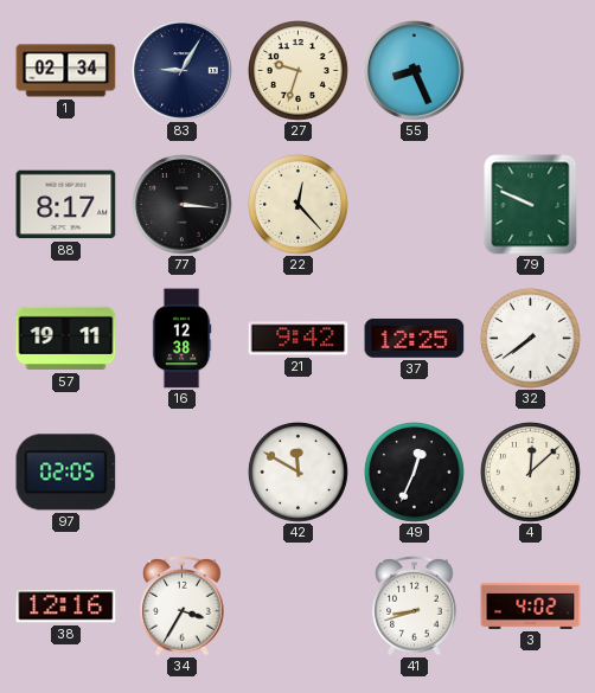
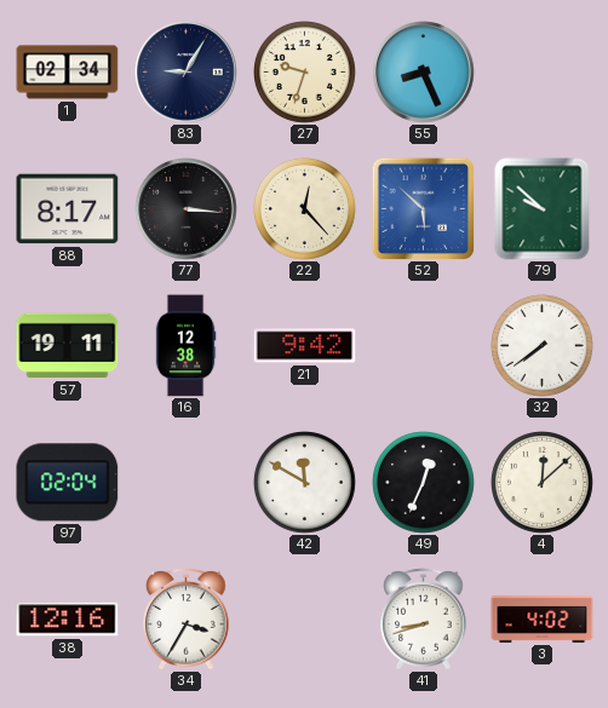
52: none -> 5:52
79: 9:49 -> 9:52
37: 12:25 -> none
97: 02:05 -> 02:04
